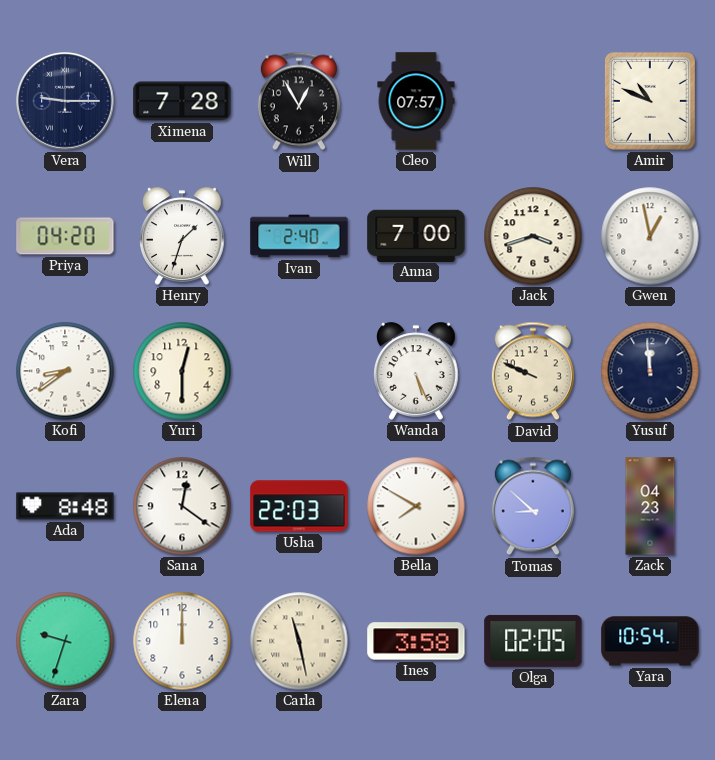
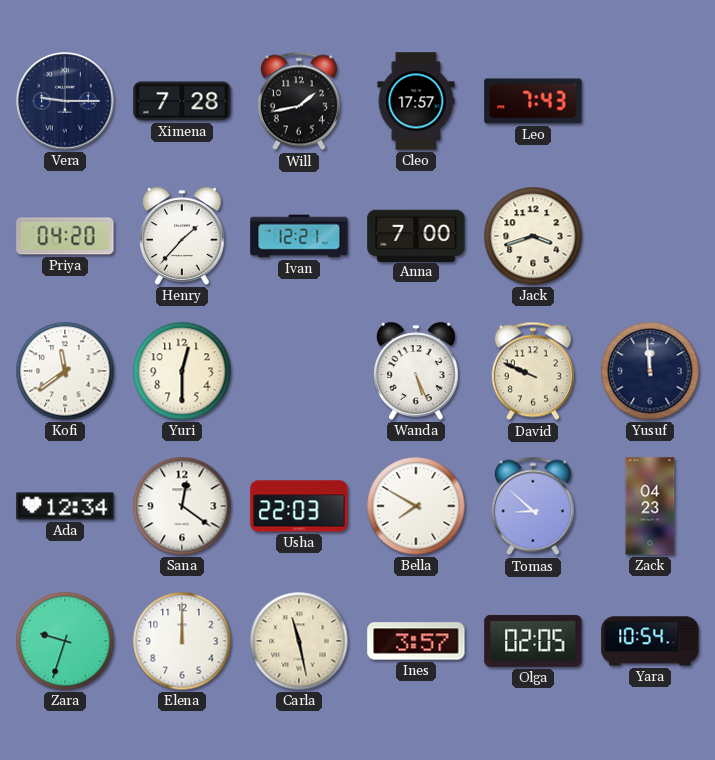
Will: 12:55 -> 1:43
Cleo: 07:57 -> 17:57
Leo: none -> 7:43
Amir: 10:49 -> none
Henry: 1:33 -> 1:37
Ivan: 2:40 -> 12:21
Gwen: 12:58 -> none
Kofi: 8:39 -> 11:39
Ada: 8:48 -> 12:34
Ines: 3:58 -> 3:57
